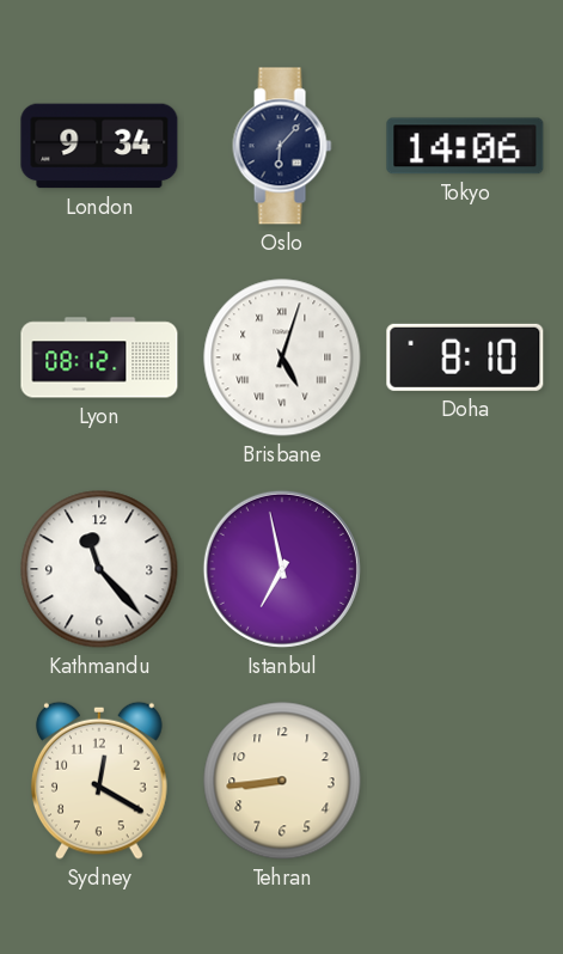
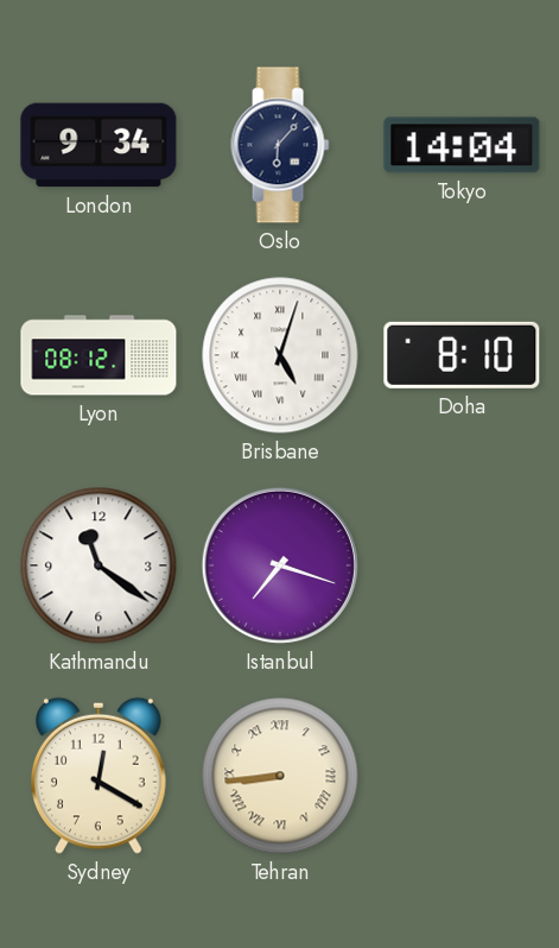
Tokyo: 14:06 -> 14:04
Kathmandu: 11:23 -> 11:21
Istanbul: 6:58 -> 7:18
Tehran numerals: Arabic -> Roman
